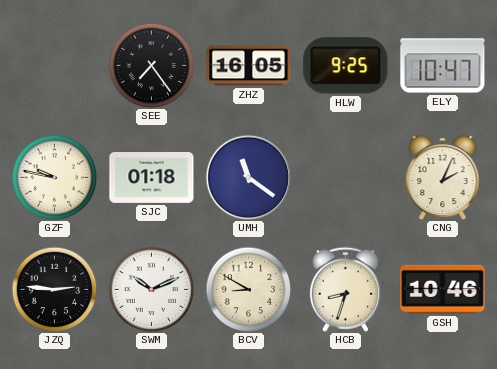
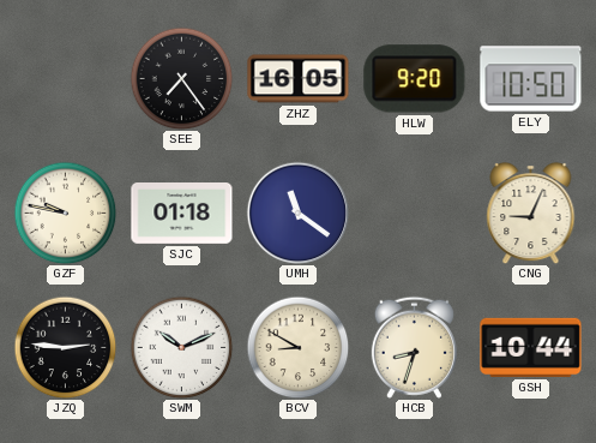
HLW: 9:25 -> 9:20
ELY: 10:47 -> 10:50
CNG: 2:04 -> 9:04
GSH: 10:46 -> 10:44
